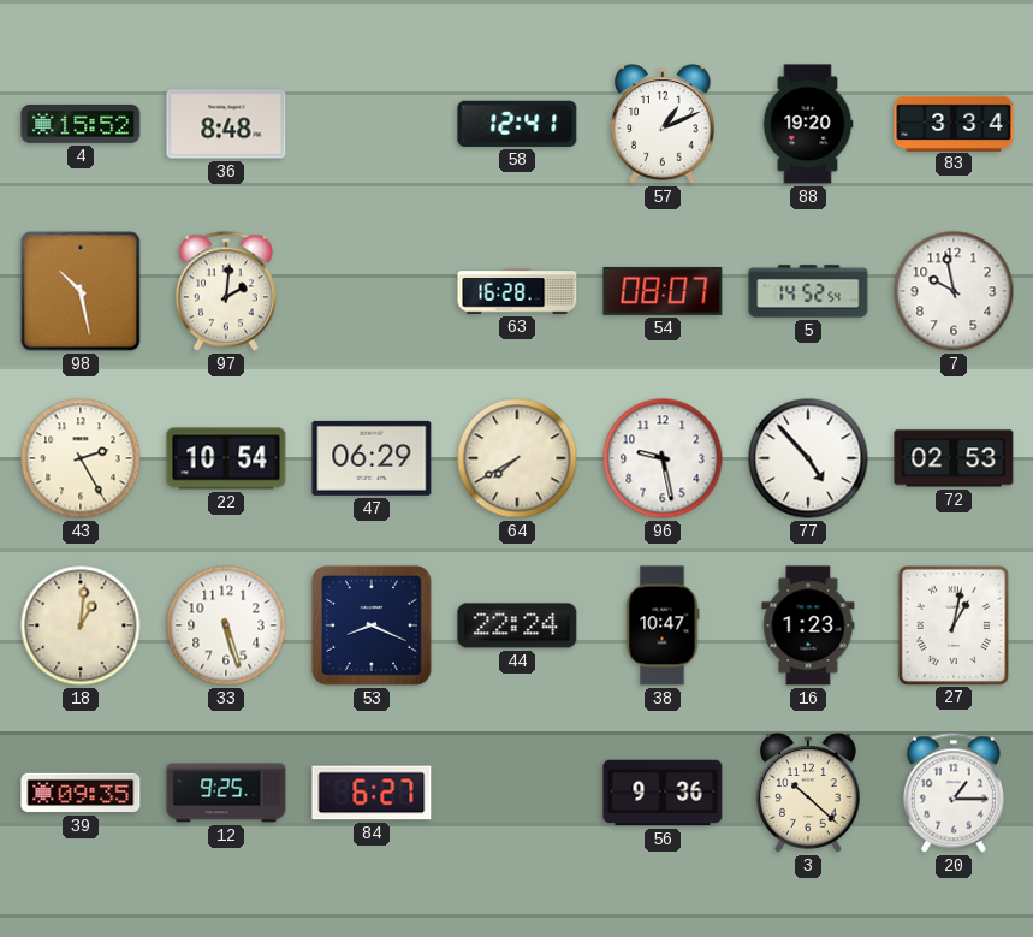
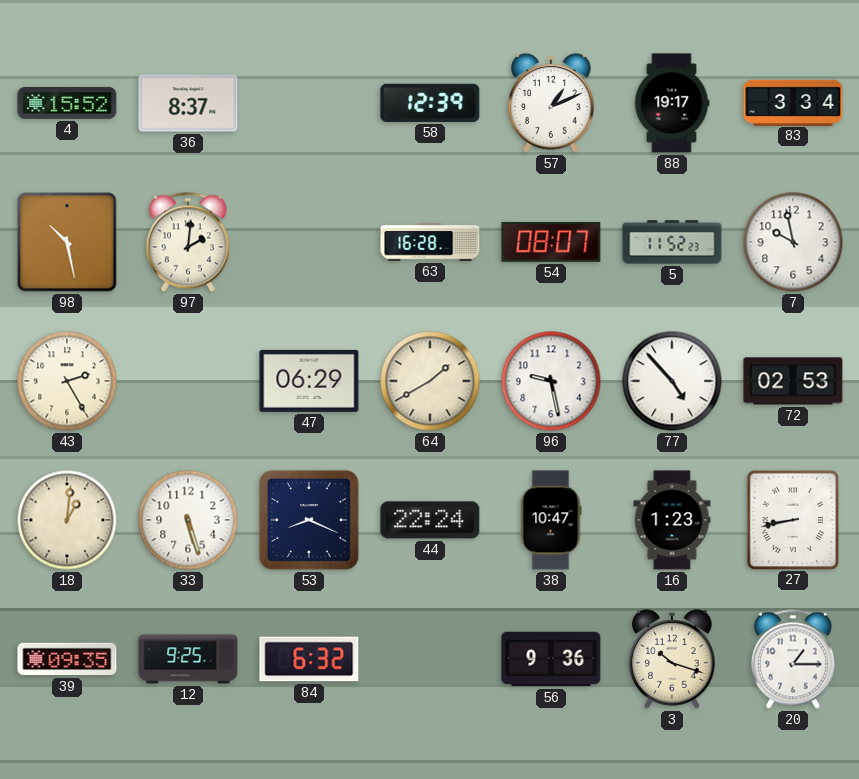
36: 8:48 -> 8:37
58: 12:41 -> 12:39
88: 19:20 -> 19:17
5: 14:52 -> 11:52
22: 10:54 -> none
64: 7:40 -> 1:40
27: 1:02 -> 8:43
84: 6:27 -> 6:32
3: 10:22 -> 10:18
